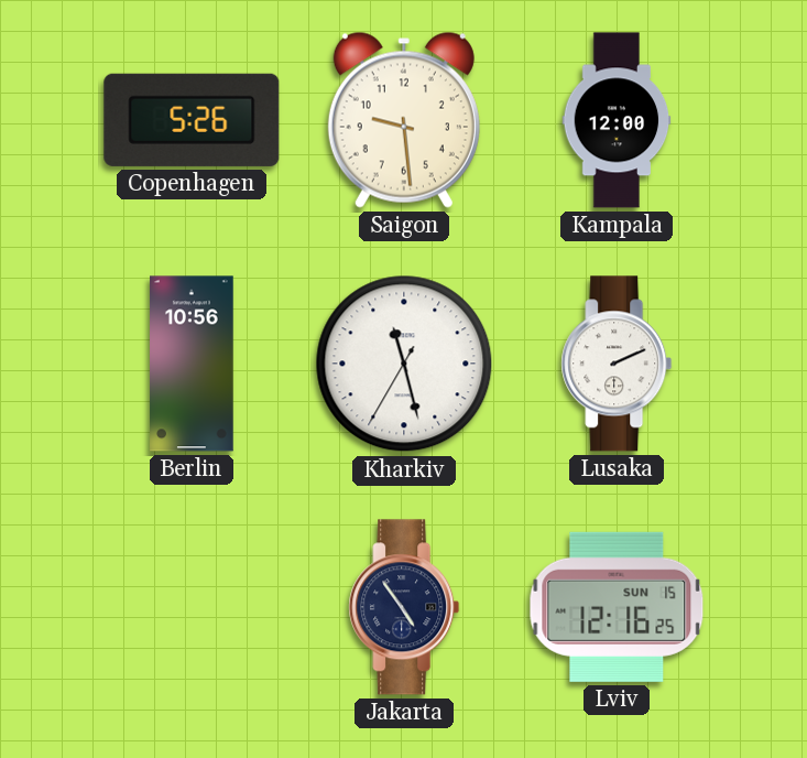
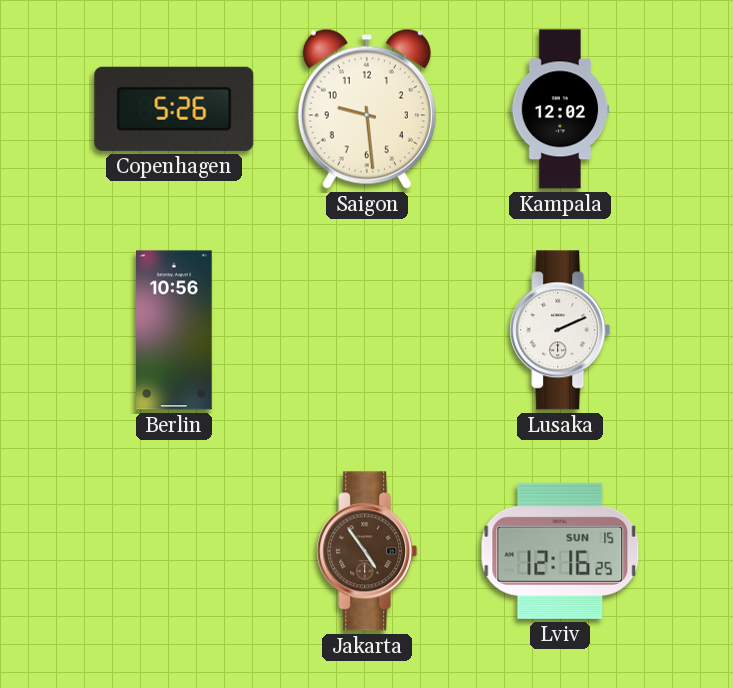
Kampala: 12:00 -> 12:02
Kharkiv: 11:27 -> none
Jakarta dial: navy -> brown
